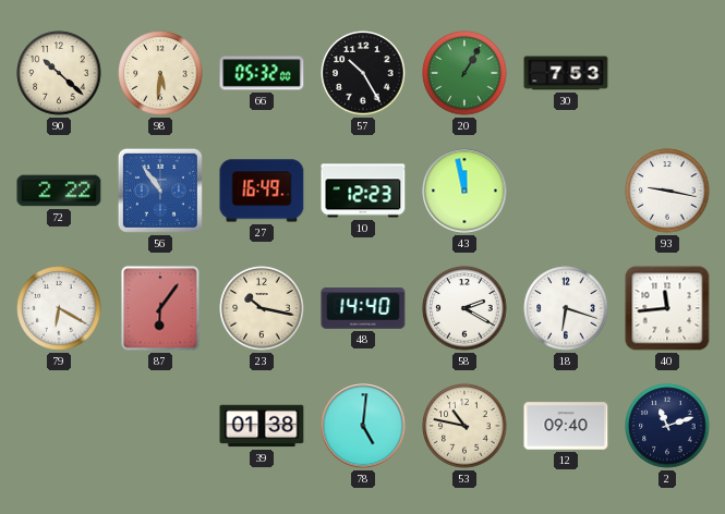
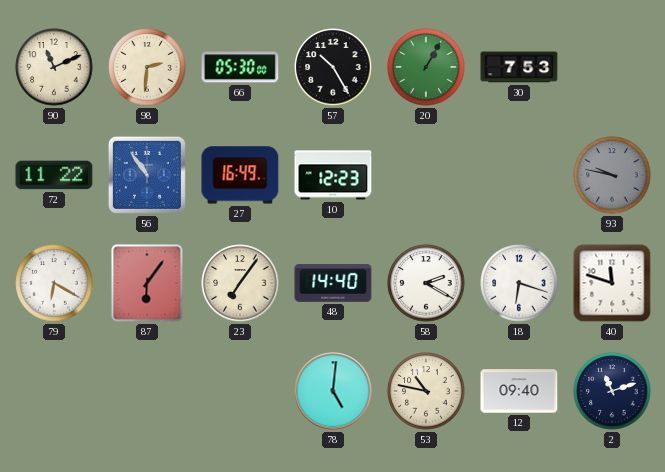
90: 10:22 -> 11:11
98: 5:31 -> 2:31
66: 05:32 -> 05:30
72: 2:22 -> 11:22
43: 11:58 -> none
93: 9:17 -> 9:47
93 dial: white -> grey
23: 10:17 -> 7:06
40: 11:44 -> 11:48
39: 01:38 -> none
